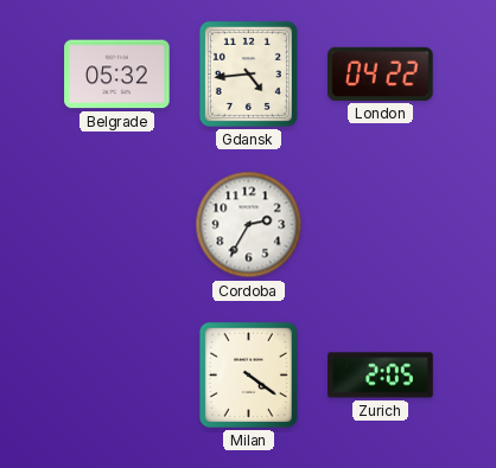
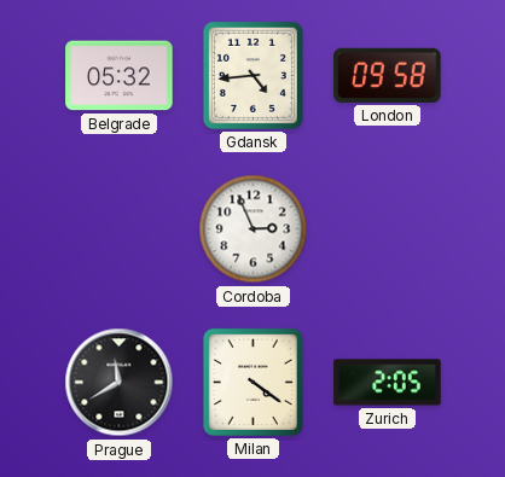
London: 04:22 -> 09:58
Cordoba: 2:35 -> 2:56
Prague: none -> 11:40
